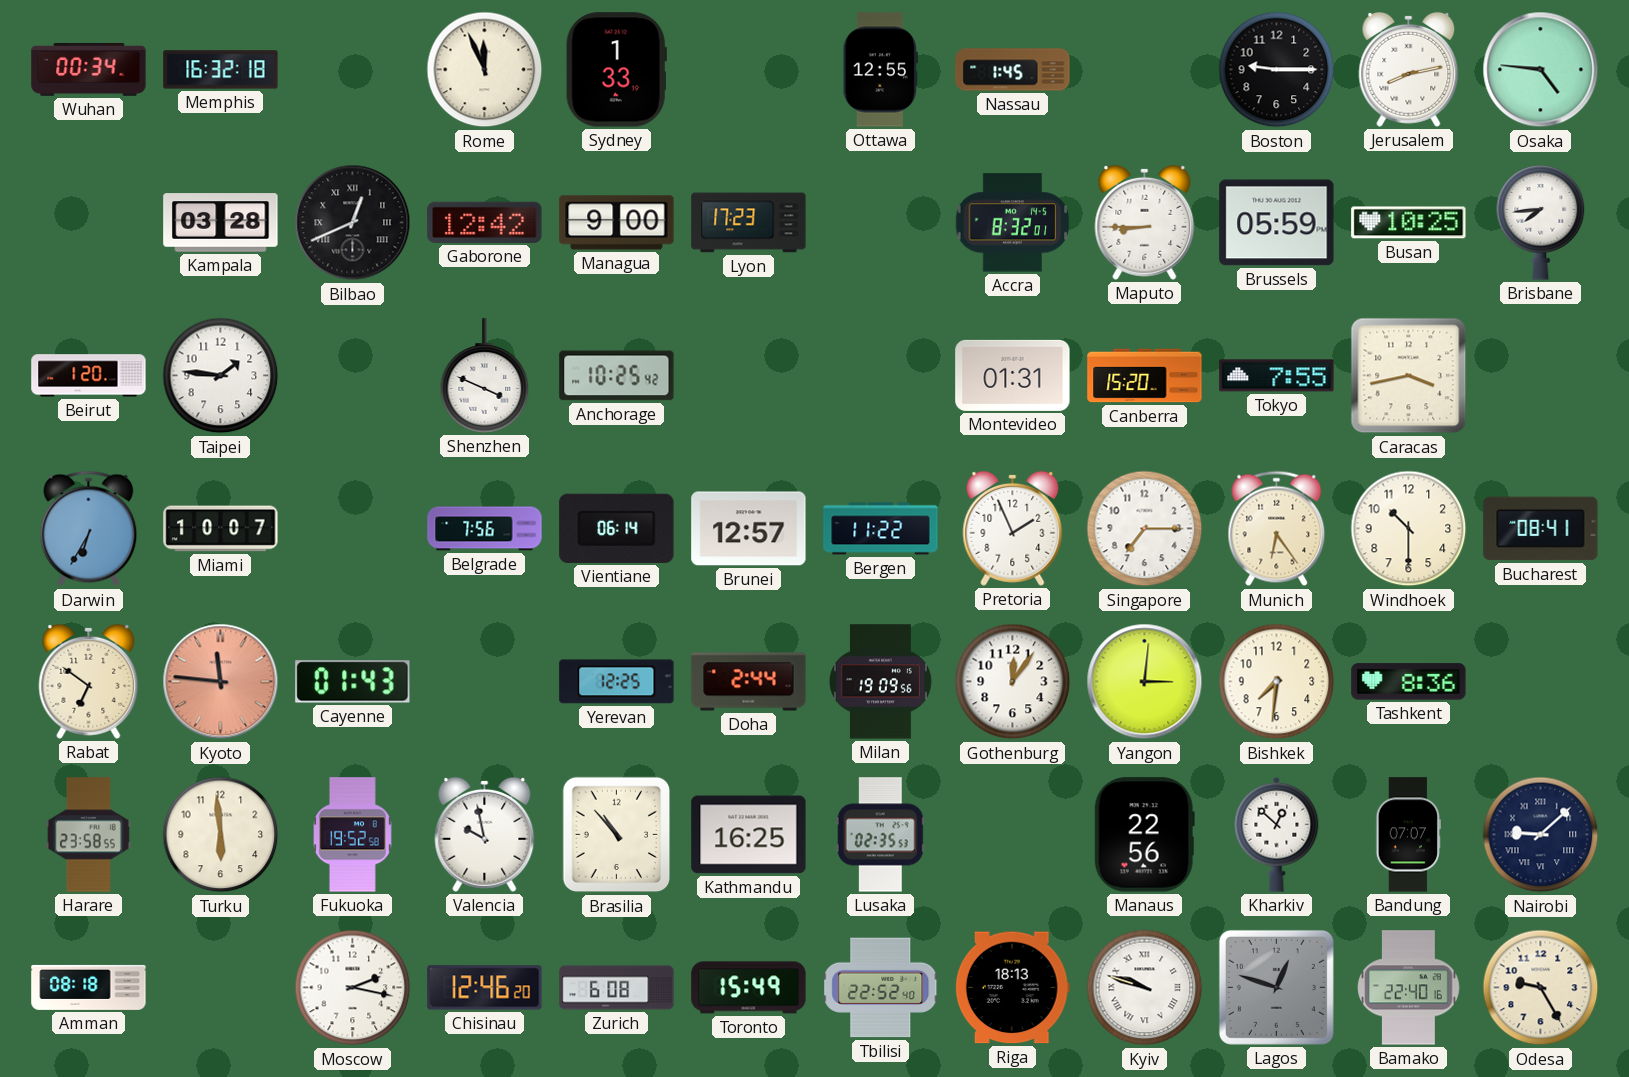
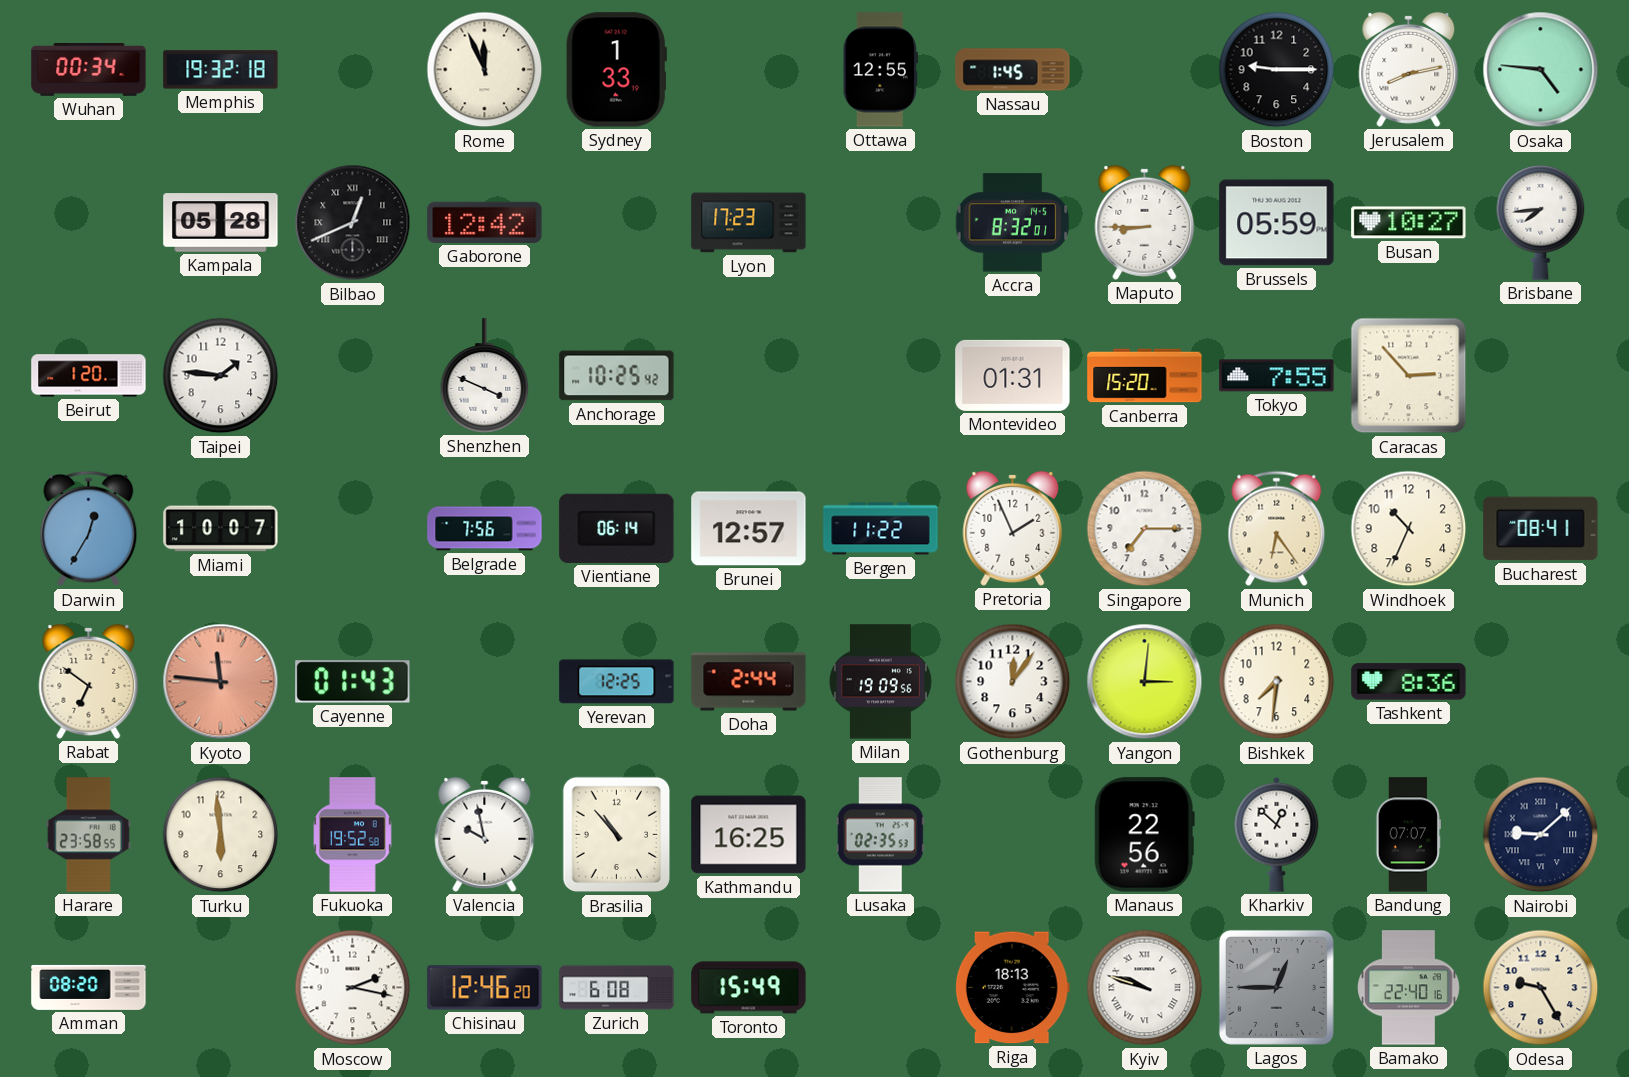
Memphis: 16:32 -> 19:32
Kampala: 03:28 -> 05:28
Managua: 9:00 -> none
Busan: 10:25 -> 10:27
Caracas: 3:43 -> 2:53
Darwin: 6:35 -> 12:35
Windhoek: 10:30 -> 10:34
Amman: 08:18 -> 08:20
Tbilisi: 22:52 -> none
Lagos: 12:48 -> 12:45
